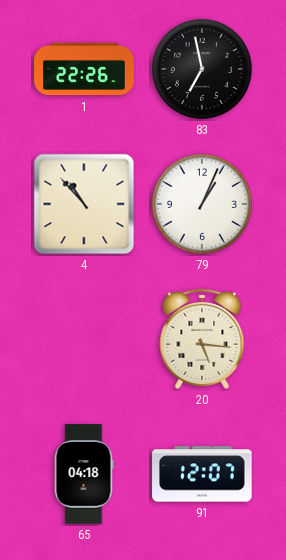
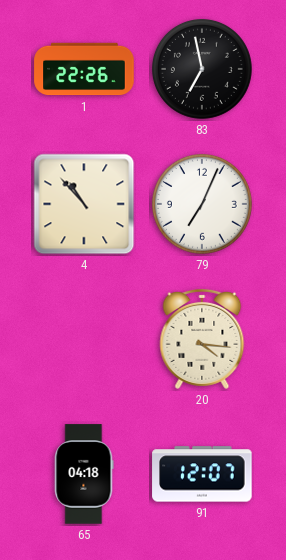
79: 1:04 -> 7:04
20: 5:16 -> 4:16
